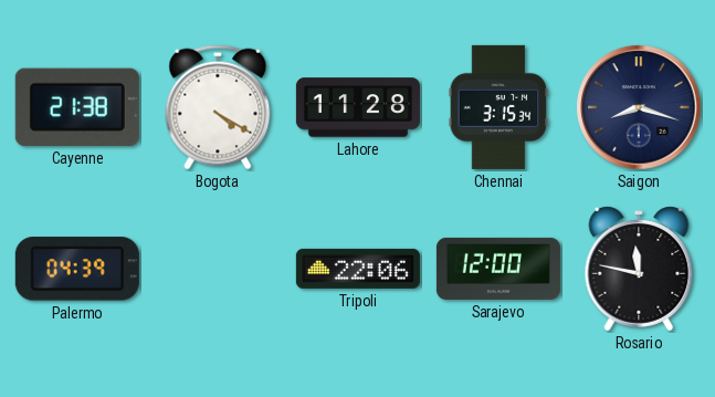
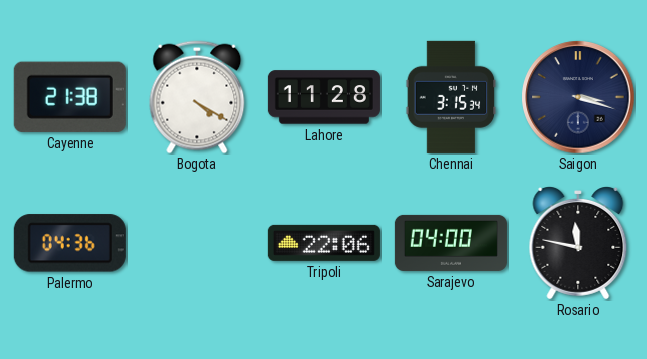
Saigon: 8:18 -> 3:18
Palermo: 04:39 -> 04:36
Sarajevo: 12:00 -> 04:00
